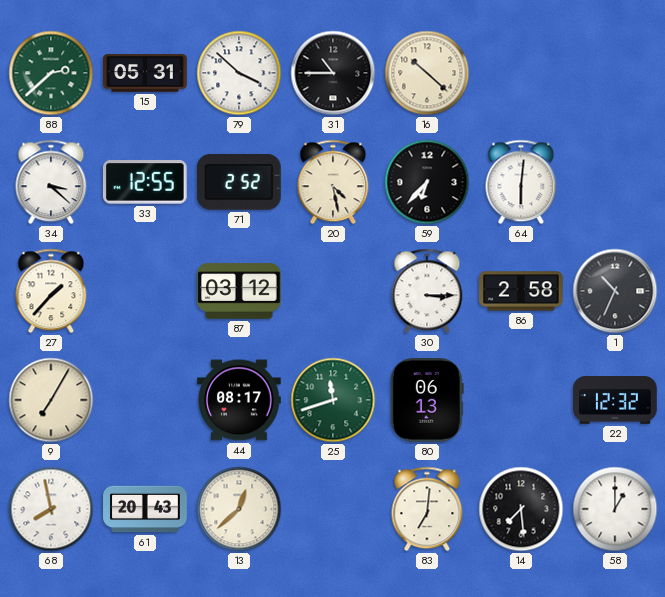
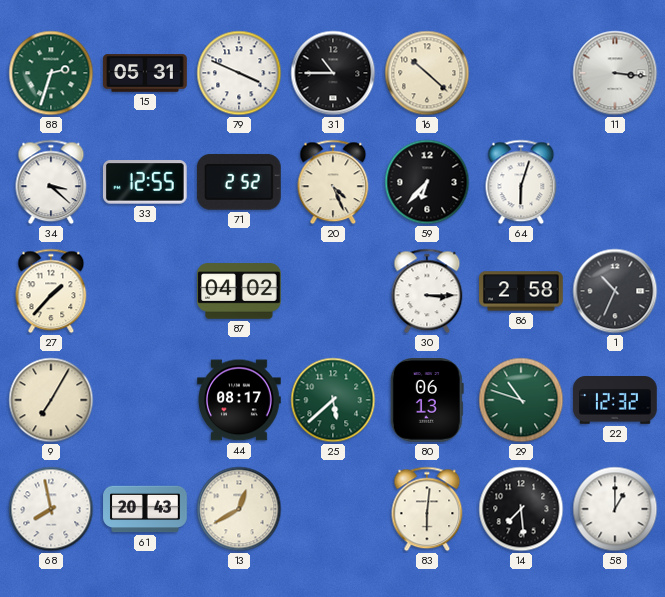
88: 2:38 -> 2:33
79: 3:52 -> 3:49
11: none -> 3:16
20: 4:28 -> 4:26
64: 6:01 -> 6:03
87: 03:12 -> 04:02
25: 11:42 -> 5:38
29: none -> 10:48
13: 12:38 -> 12:40
83: 7:01 -> 6:01
